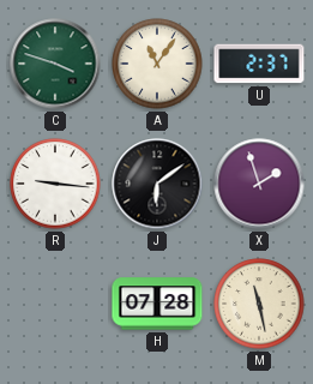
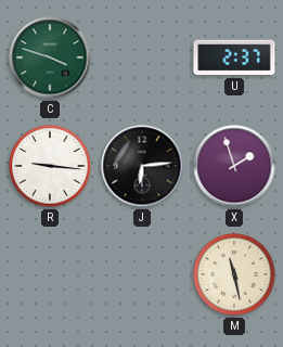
A: 11:06 -> none
J: 6:09 -> 6:14
H: 07:28 -> none
